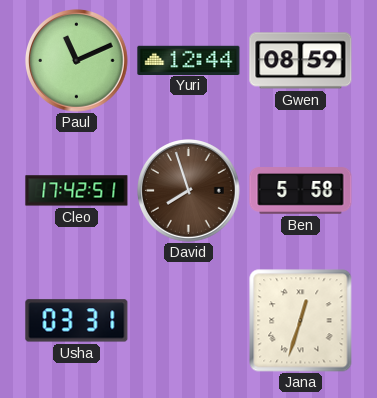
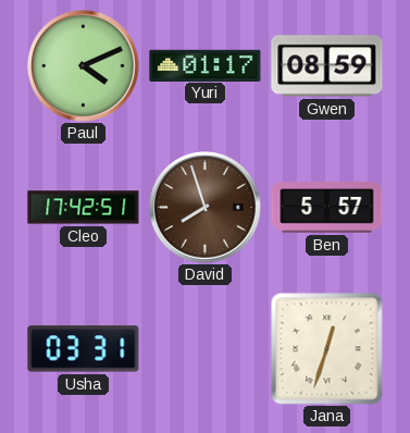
Paul: 11:11 -> 4:11
Yuri: 12:44 -> 01:17
Ben: 5:58 -> 5:57
